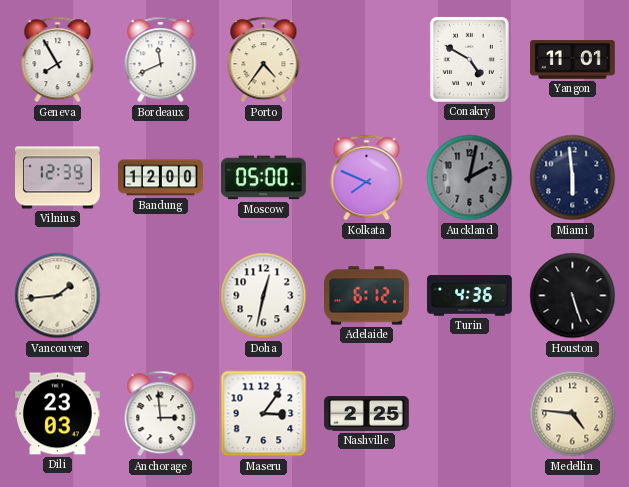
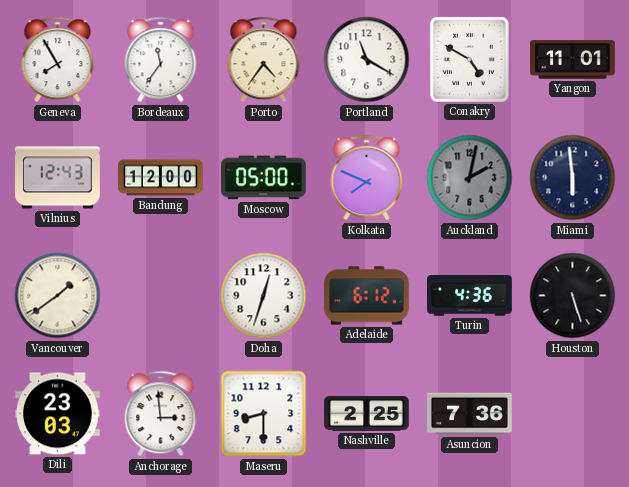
Bordeaux: 11:41 -> 11:36
Portland: none -> 11:20
Vilnius: 12:39 -> 12:43
Vancouver: 1:44 -> 1:39
Doha: 12:32 -> 12:33
Maseru: 3:06 -> 8:30
Asuncion: none -> 7:36
Medellin: 4:46 -> none
